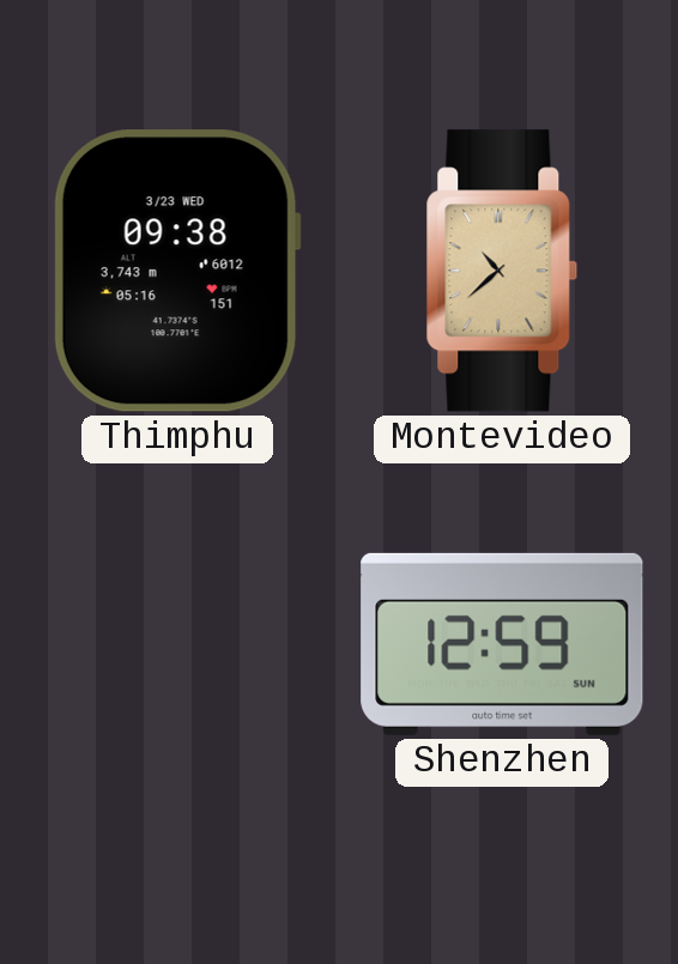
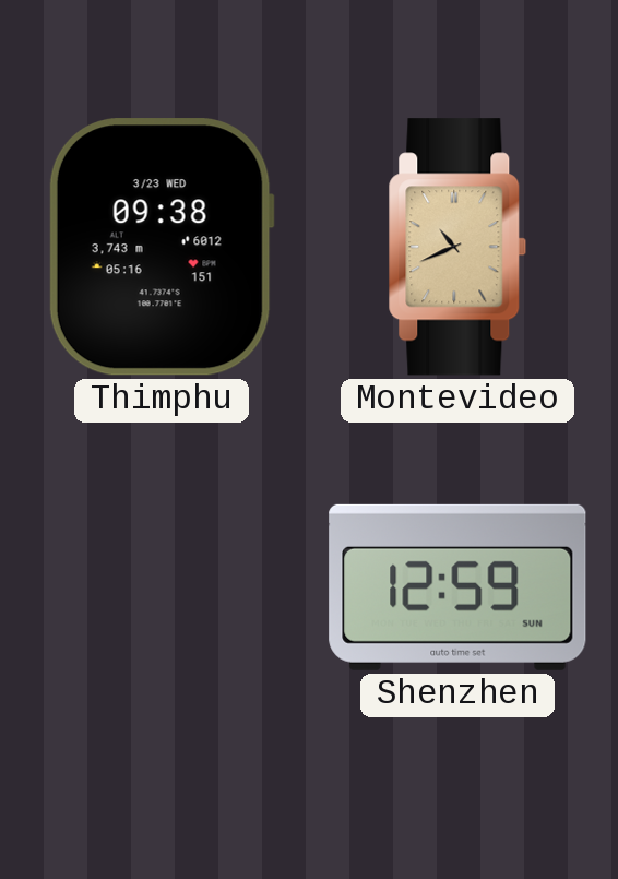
Montevideo: 10:38 -> 10:41
